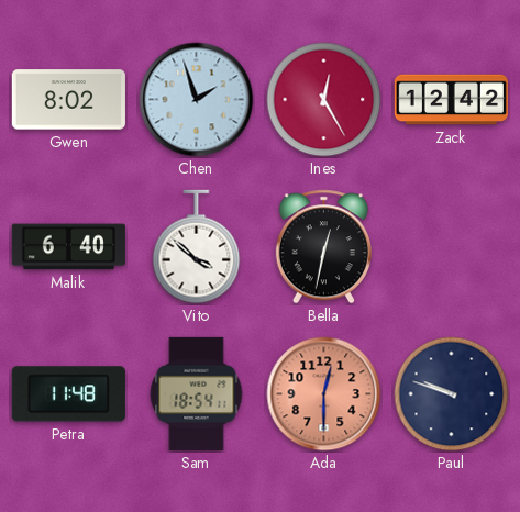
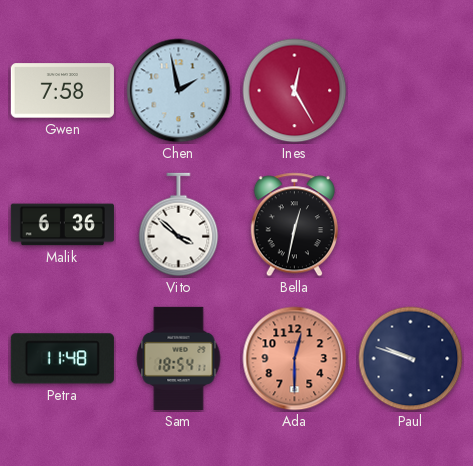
Gwen: 8:02 -> 7:58
Chen: 1:57 -> 1:58
Zack: 12:42 -> none
Malik: 6:40 -> 6:36
